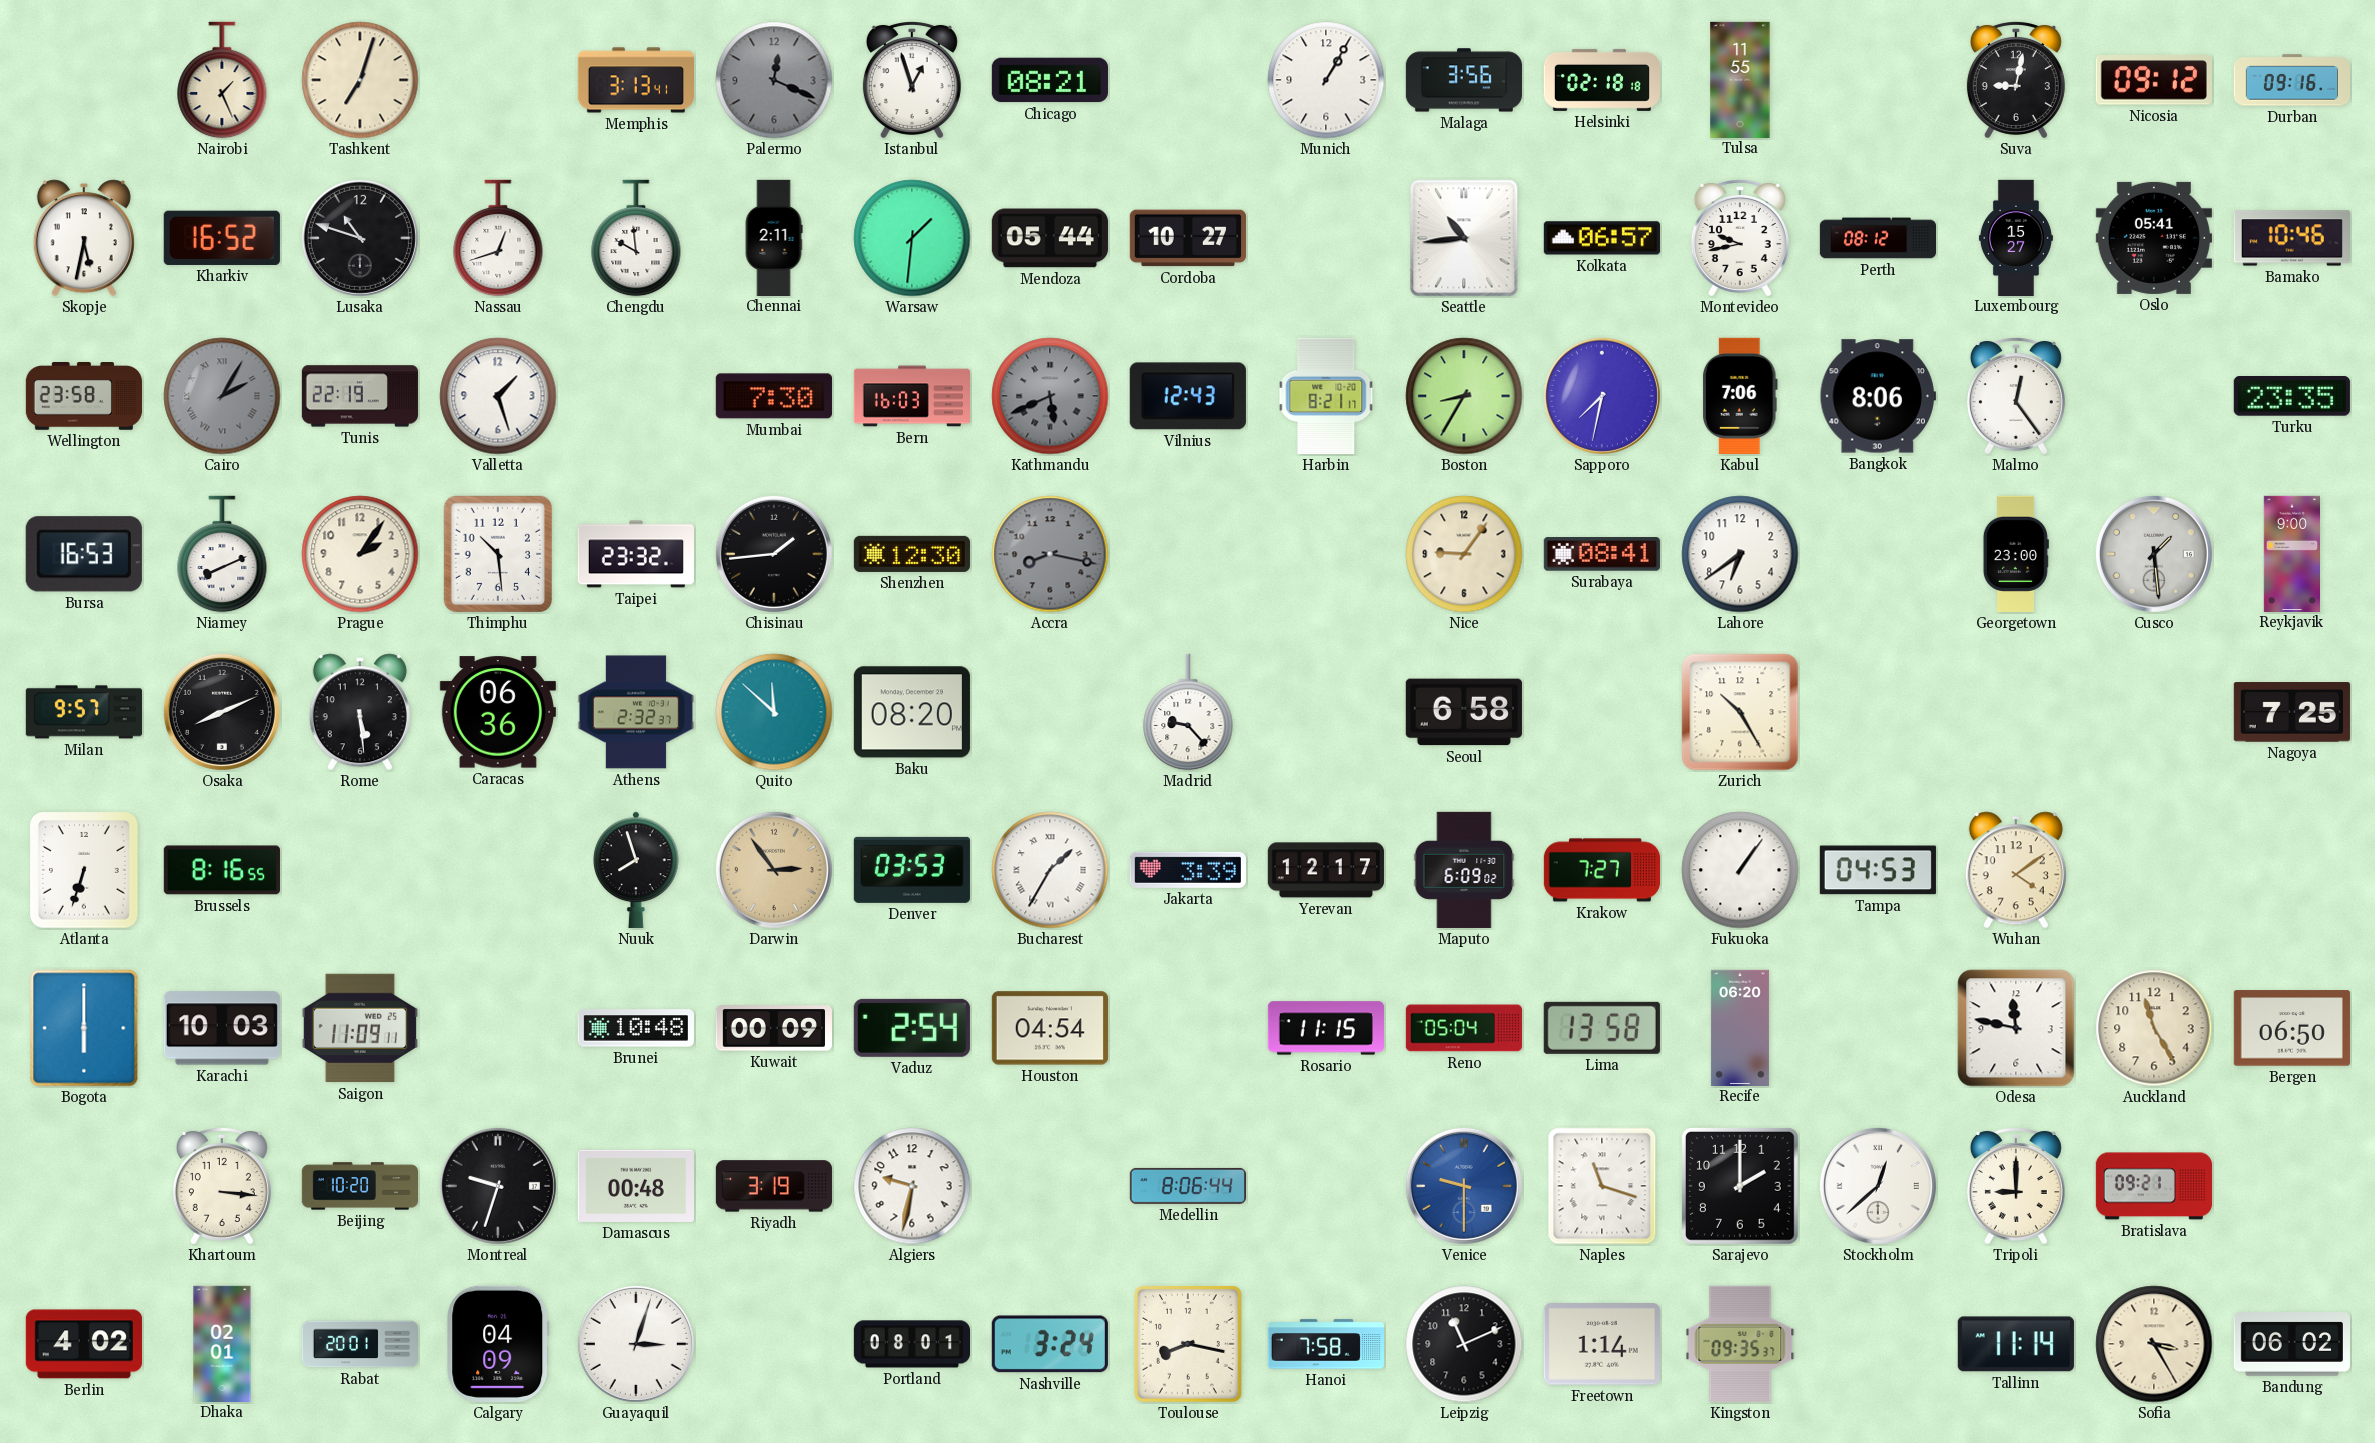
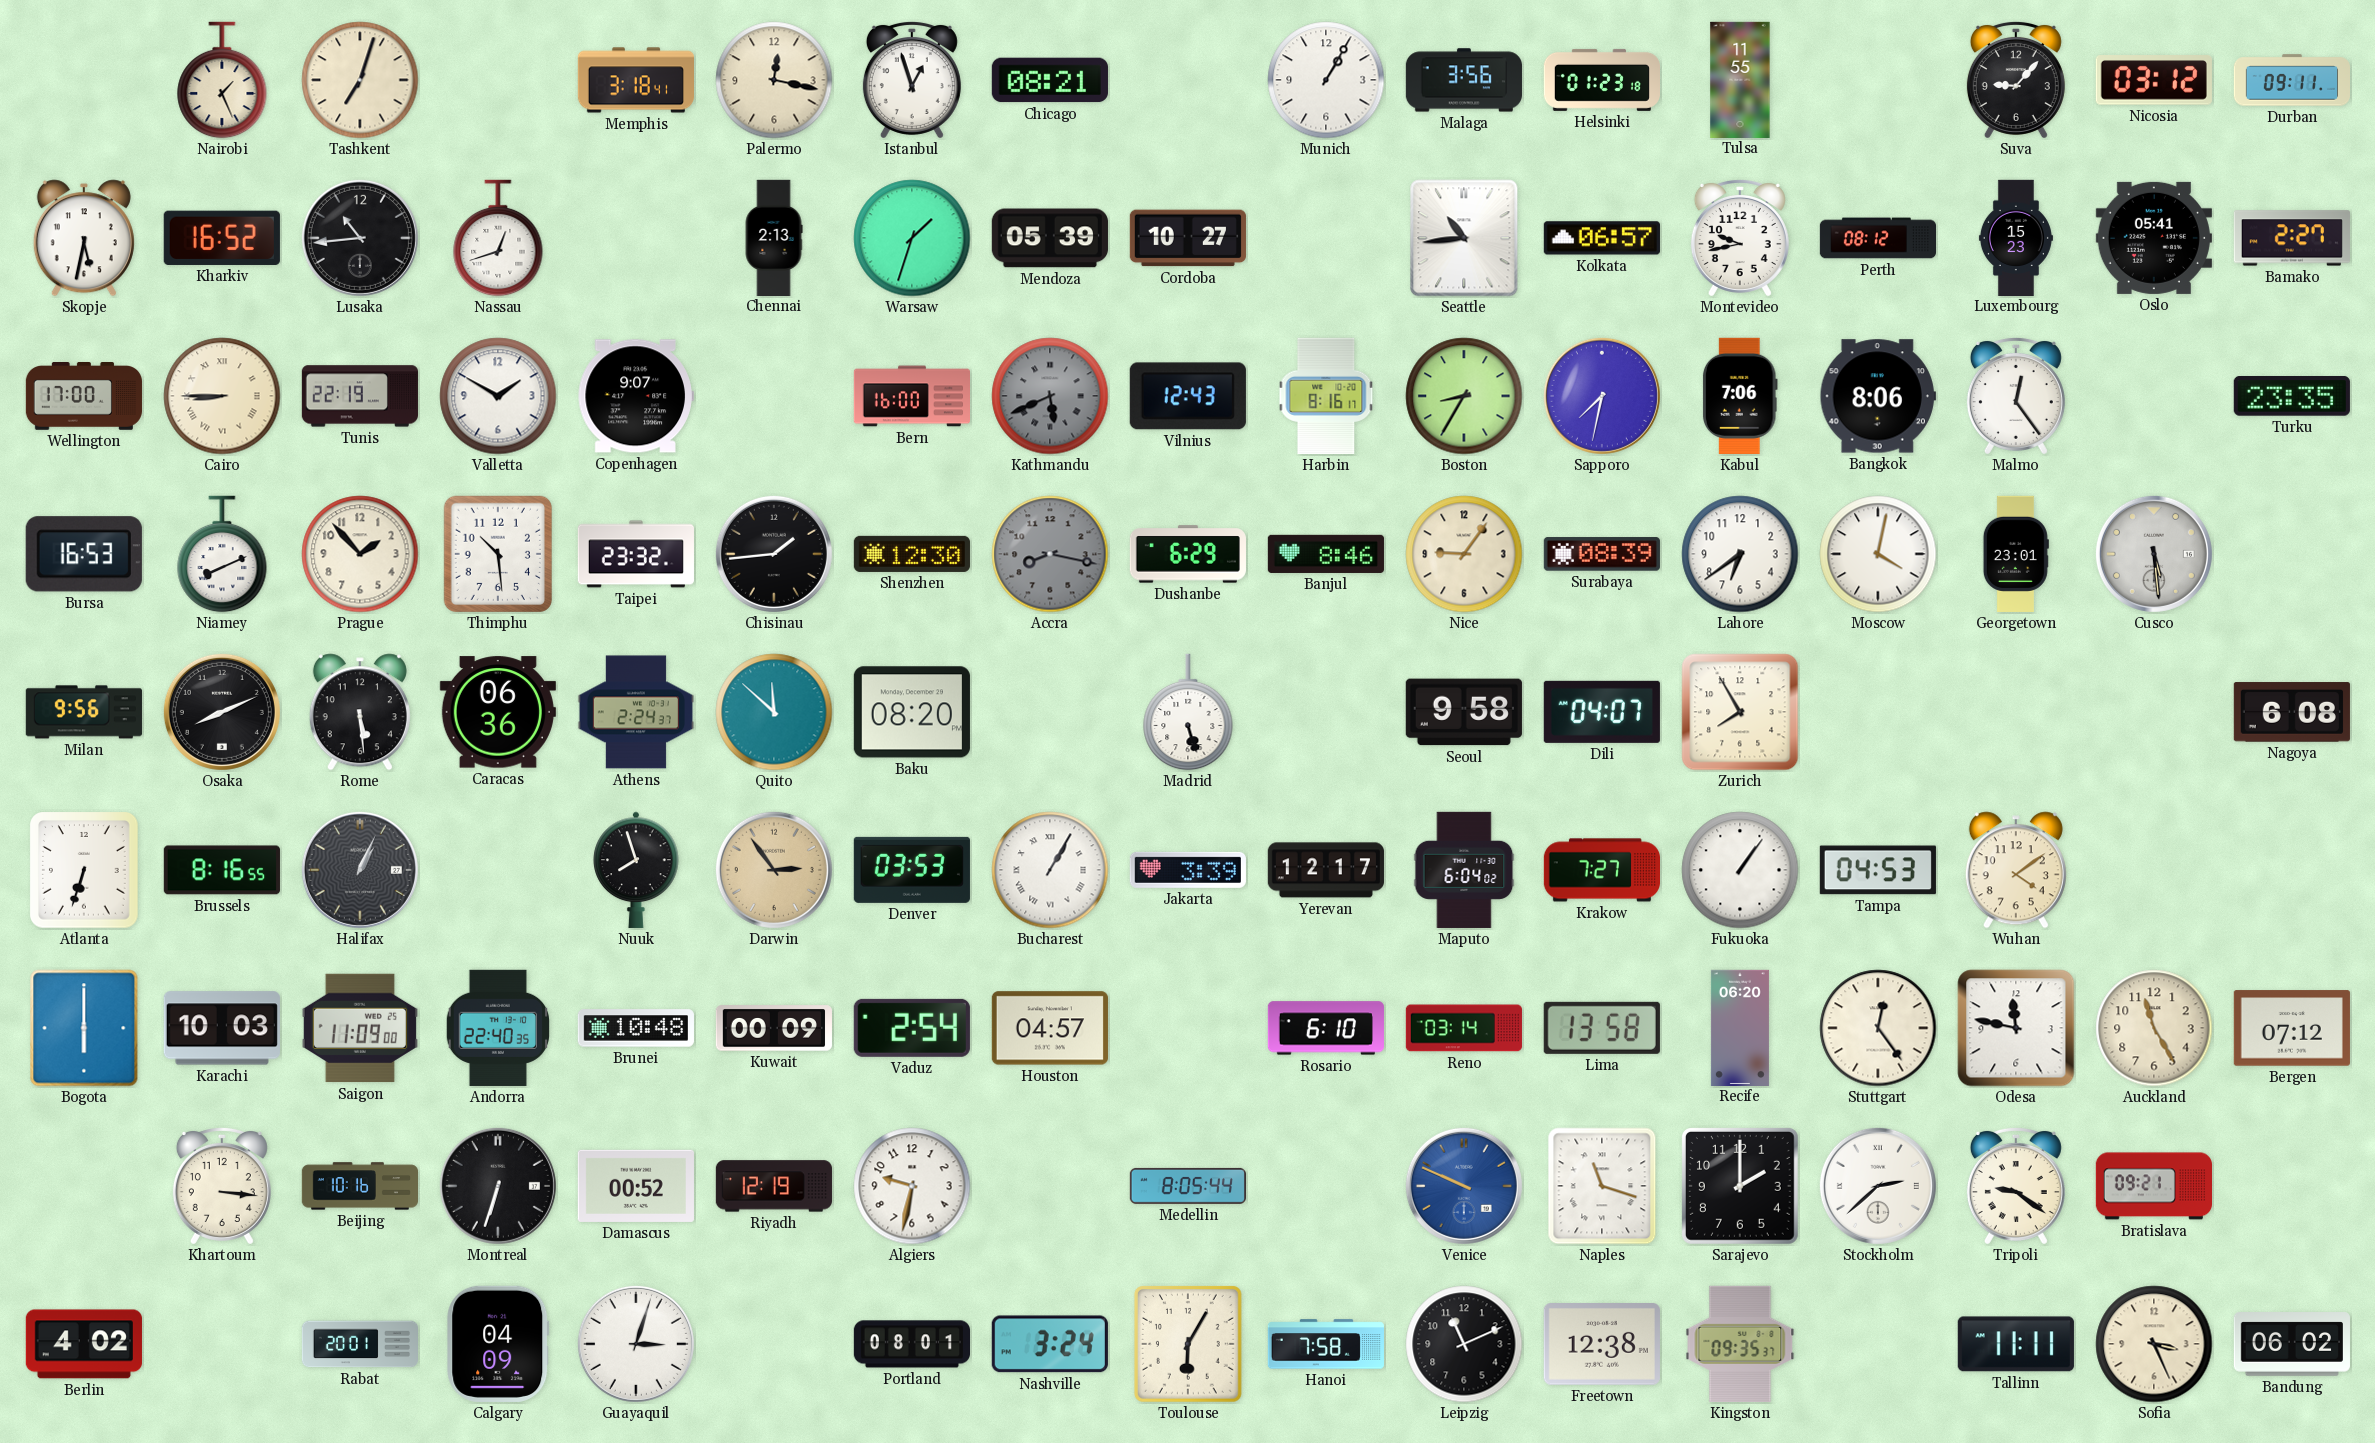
Memphis: 3:13 -> 3:18
Palermo: 12:19 -> 12:17
Palermo dial: grey -> cream
Helsinki: 02:18 -> 01:23
Suva: 9:02 -> 9:07
Nicosia: 09:12 -> 03:12
Durban: 09:16 -> 09:11
Lusaka: 10:48 -> 10:44
Chengdu: 9:59 -> none
Chennai: 2:11 -> 2:13
Warsaw: 1:31 -> 1:33
Mendoza: 05:44 -> 05:39
Luxembourg: 15:27 -> 15:23
Bamako: 10:46 -> 2:27
Wellington: 23:58 -> 17:00
Cairo: 2:05 -> 8:45
Cairo dial: grey -> cream
Valletta: 1:27 -> 1:50
Copenhagen: none -> 9:07
Mumbai: 7:30 -> none
Bern: 16:03 -> 16:00
Harbin: 8:21 -> 8:16
Prague: 2:06 -> 1:53
Dushanbe: none -> 6:29
Banjul: none -> 8:46
Surabaya: 08:41 -> 08:39
Moscow: none -> 4:02
Georgetown: 23:00 -> 23:01
Cusco: 1:29 -> 5:29
Reykjavik: 9:00 -> none
Milan: 9:57 -> 9:56
Athens: 2:32 -> 2:24
Madrid: 9:23 -> 5:27
Seoul: 6:58 -> 9:58
Dili: none -> 04:07
Zurich: 10:25 -> 7:55
Nagoya: 7:25 -> 6:08
Halifax: none -> 1:04
Bucharest: 1:35 -> 1:05
Maputo: 6:09 -> 6:04
Saigon: 11:09:11 -> 11:09:00
Andorra: none -> 22:40
Houston: 04:54 -> 04:57
Rosario: 11:15 -> 6:10
Reno: 05:04 -> 03:14
Stuttgart: none -> 12:24
Bergen: 06:50 -> 07:12
Beijing: 10:20 -> 10:16
Montreal: 9:33 -> 6:33
Damascus: 00:48 -> 00:52
Riyadh: 3:19 -> 12:19
Medellin: 8:06 -> 8:05
Venice: 9:30 -> 9:49
Stockholm: 12:38 -> 2:38
Tripoli: 9:00 -> 9:21
Dhaka: 02:01 -> none
Toulouse: 8:17 -> 6:05
Freetown: 1:14 -> 12:38
Tallinn: 11:14 -> 11:11
Sofia: 3:25 -> 3:26
